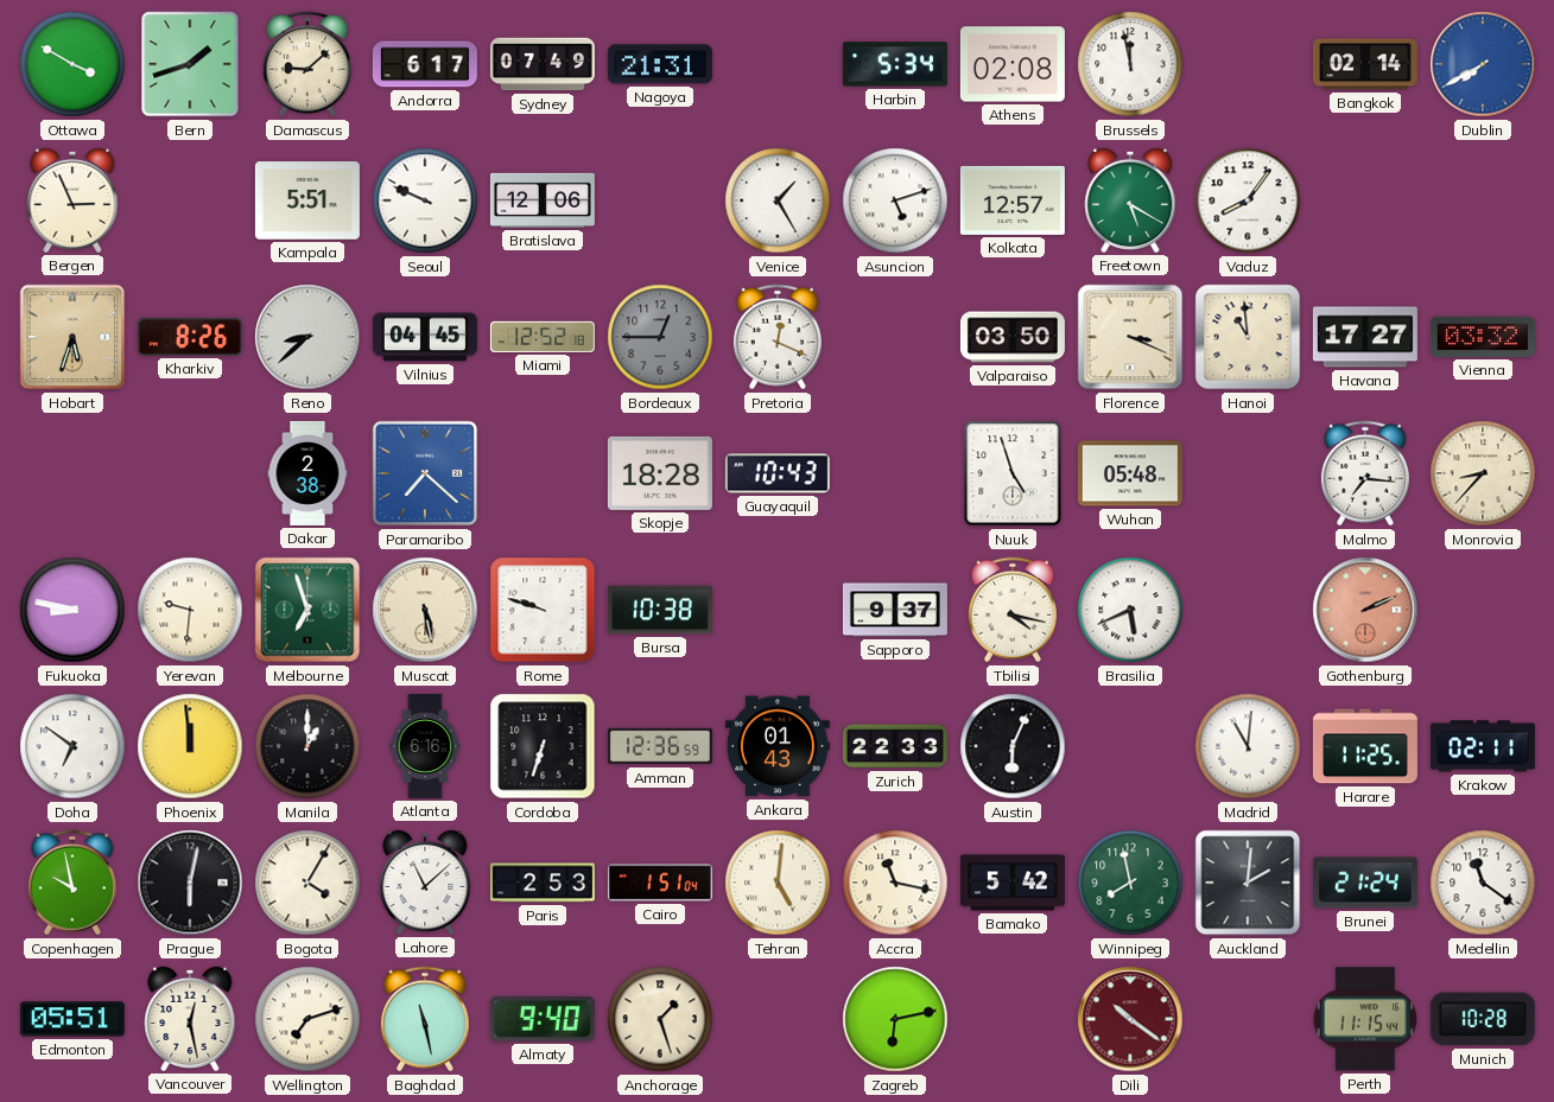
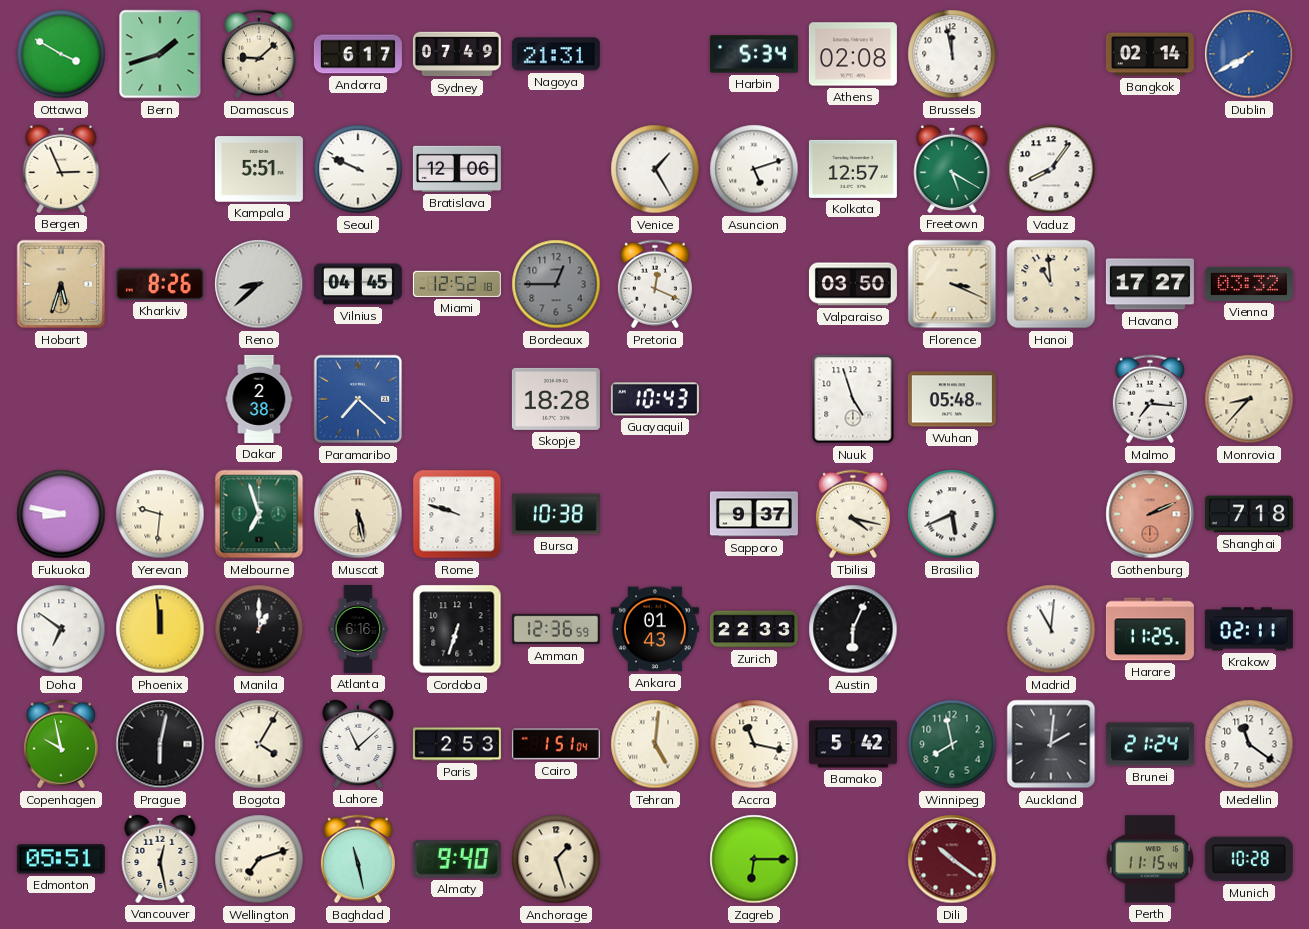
Shanghai: none -> 7:18
Zagreb: 6:13 -> 6:15
